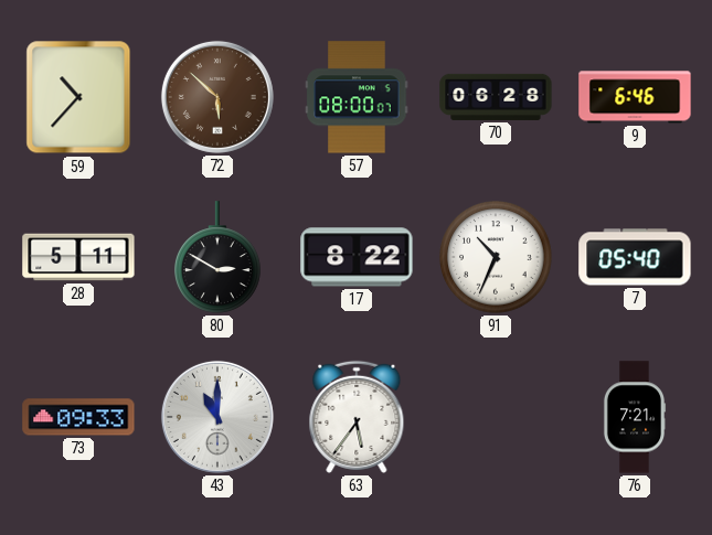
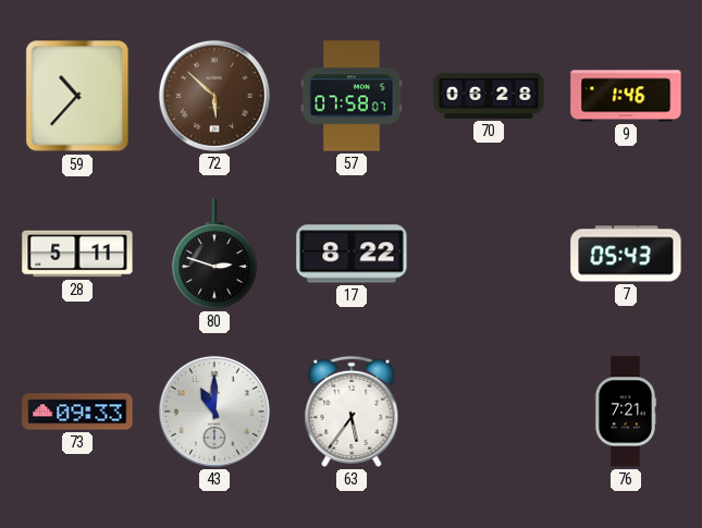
57: 08:00 -> 07:58
9: 6:46 -> 1:46
80: 2:50 -> 2:48
91: 10:34 -> none
7: 05:40 -> 05:43
